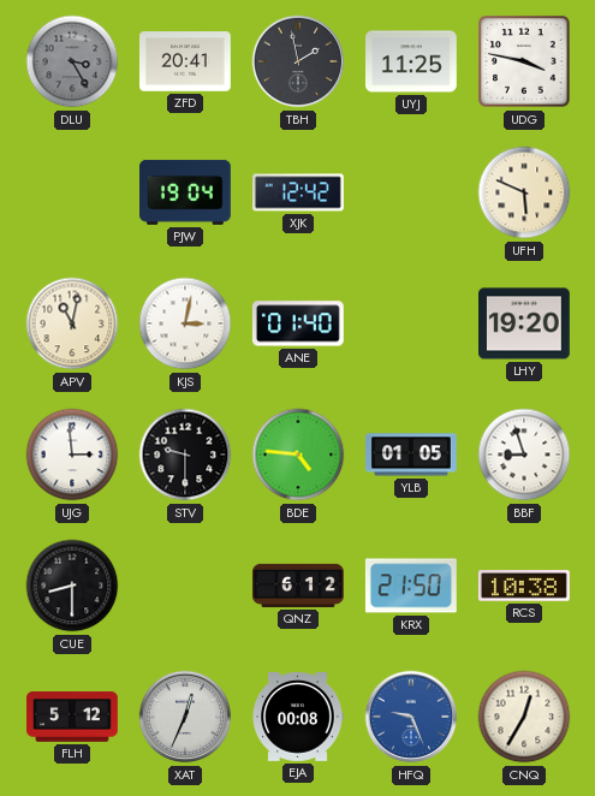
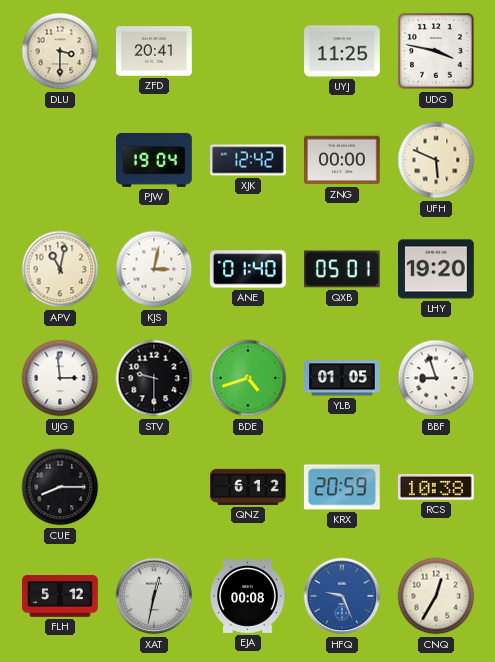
DLU: 3:25 -> 3:30
DLU dial: grey -> cream
TBH: 1:58 -> none
ZNG: none -> 00:00
QXB: none -> 05:01
BDE: 4:46 -> 4:42
CUE: 8:30 -> 8:15
KRX: 21:50 -> 20:59
XAT: 12:34 -> 12:32
